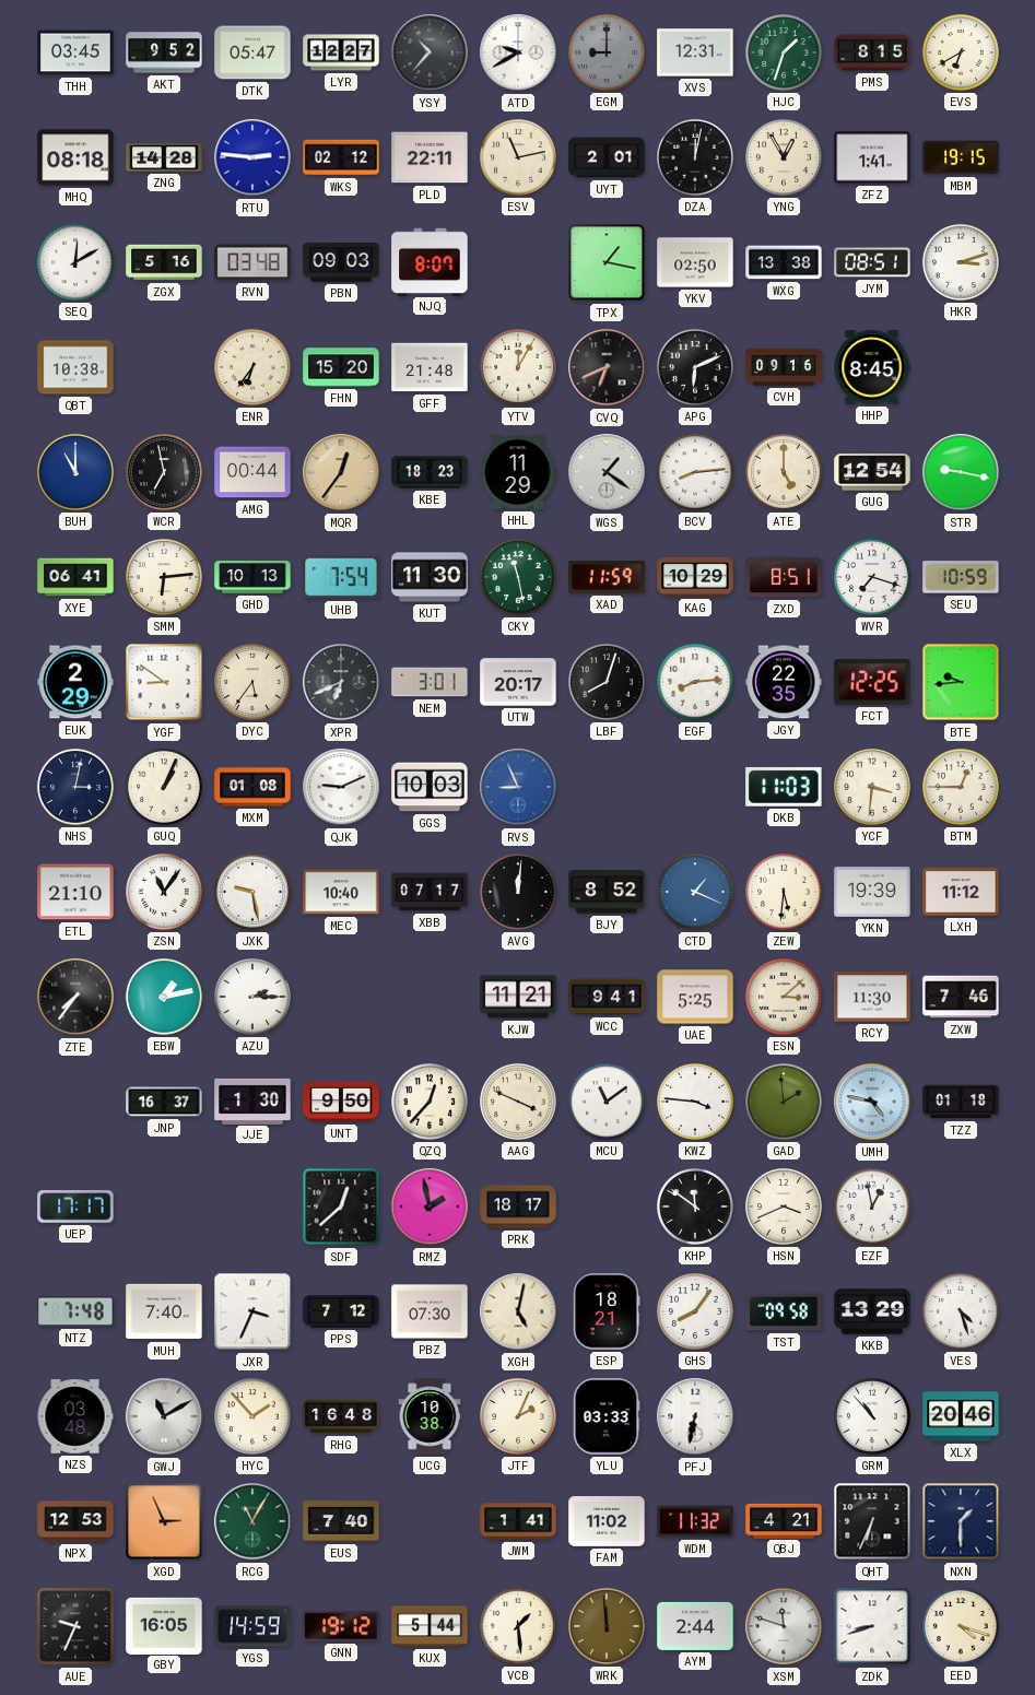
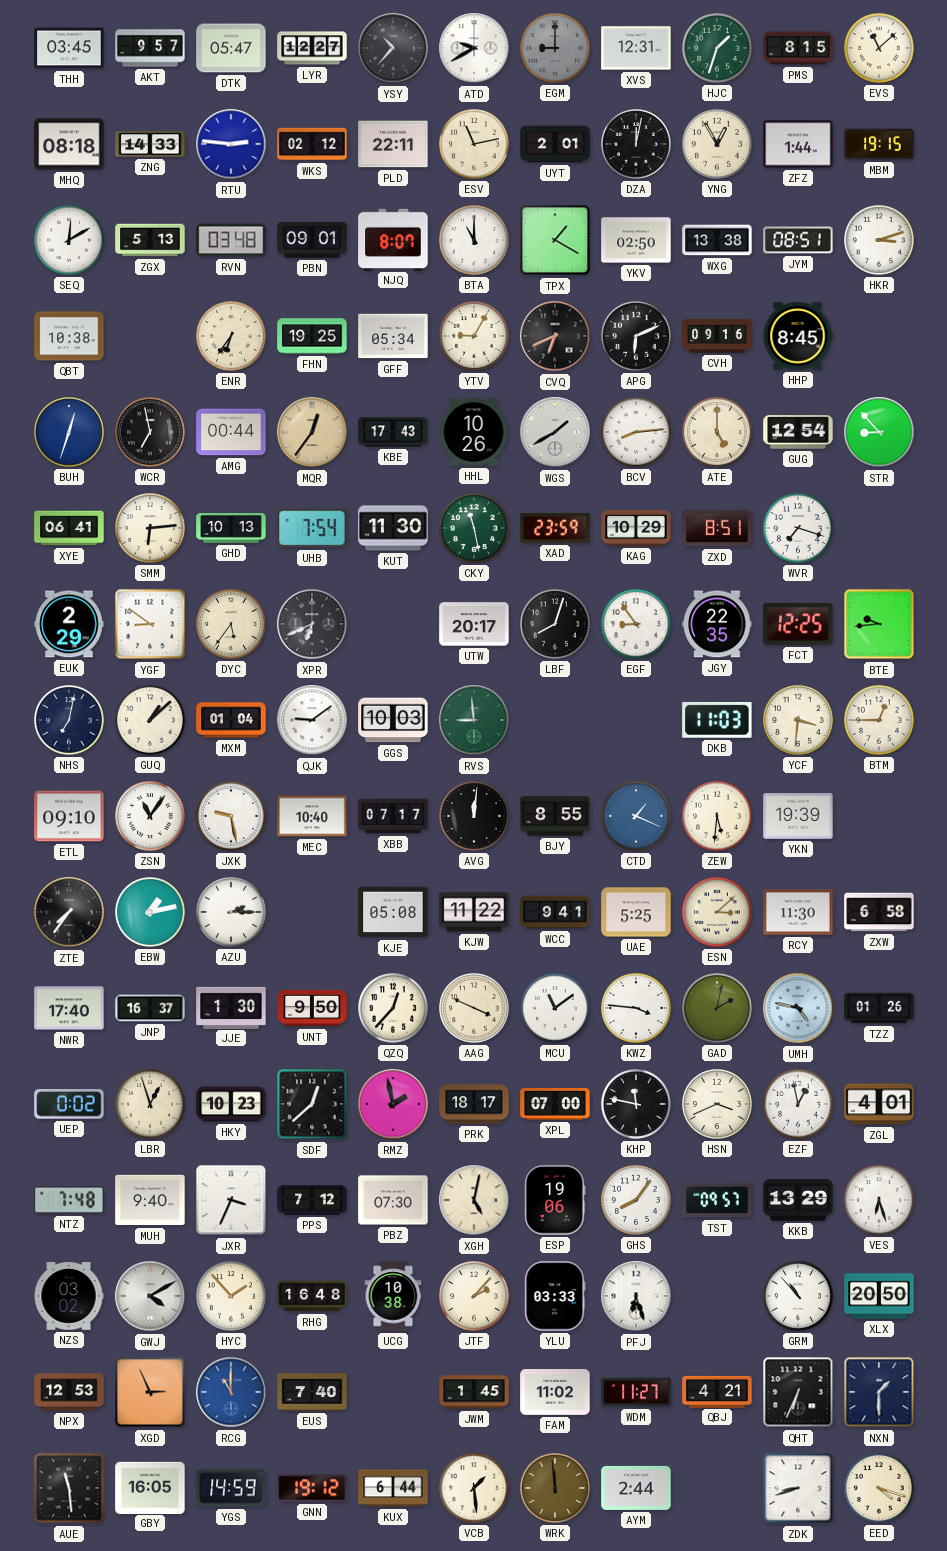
AKT: 9:52 -> 9:57
EVS: 6:40 -> 11:08
ZNG: 14:28 -> 14:33
ZFZ: 1:41 -> 1:44
ZGX: 5:16 -> 5:13
PBN: 09:03 -> 09:01
BTA: none -> 11:00
TPX: 1:17 -> 1:20
FHN: 15:20 -> 19:25
GFF: 21:48 -> 05:34
YTV: 12:05 -> 9:05
BUH: 11:00 -> 12:33
KBE: 18:23 -> 17:43
HHL: 11:29 -> 10:26
WGS: 1:21 -> 1:40
STR: 9:17 -> 8:53
XAD: 11:59 -> 23:59
SEU: 10:59 -> none
NEM: 3:01 -> none
EGF: 8:14 -> 8:54
NHS: 3:02 -> 7:02
GUQ: 1:04 -> 1:08
MXM: 01:08 -> 01:04
QJK: 9:11 -> 9:09
RVS: 8:56 -> 8:59
RVS dial: blue -> green
ETL: 21:10 -> 09:10
BJY: 8:52 -> 8:55
LXH: 11:12 -> none
KJE: none -> 05:08
KJW: 11:21 -> 11:22
ZXW: 7:46 -> 6:58
NWR: none -> 17:40
GAD: 1:59 -> 2:02
TZZ: 01:18 -> 01:26
UEP: 17:17 -> 0:02
LBR: none -> 12:57
HKY: none -> 10:23
XPL: none -> 07:00
KHP: 11:51 -> 11:47
ZGL: none -> 4:01
MUH: 7:40 -> 9:40
ESP: 18:21 -> 19:06
TST: 09:58 -> 09:57
VES: 4:27 -> 6:27
NZS: 03:48 -> 03:02
GWJ: 11:10 -> 4:10
JTF: 2:04 -> 2:07
PFJ: 6:32 -> 6:27
XLX: 20:46 -> 20:50
RCG: 11:05 -> 11:00
RCG dial: green -> blue
JWM: 1:41 -> 1:45
WDM: 11:32 -> 11:27
AUE: 9:34 -> 11:29
KUX: 5:44 -> 6:44
XSM: 11:48 -> none
